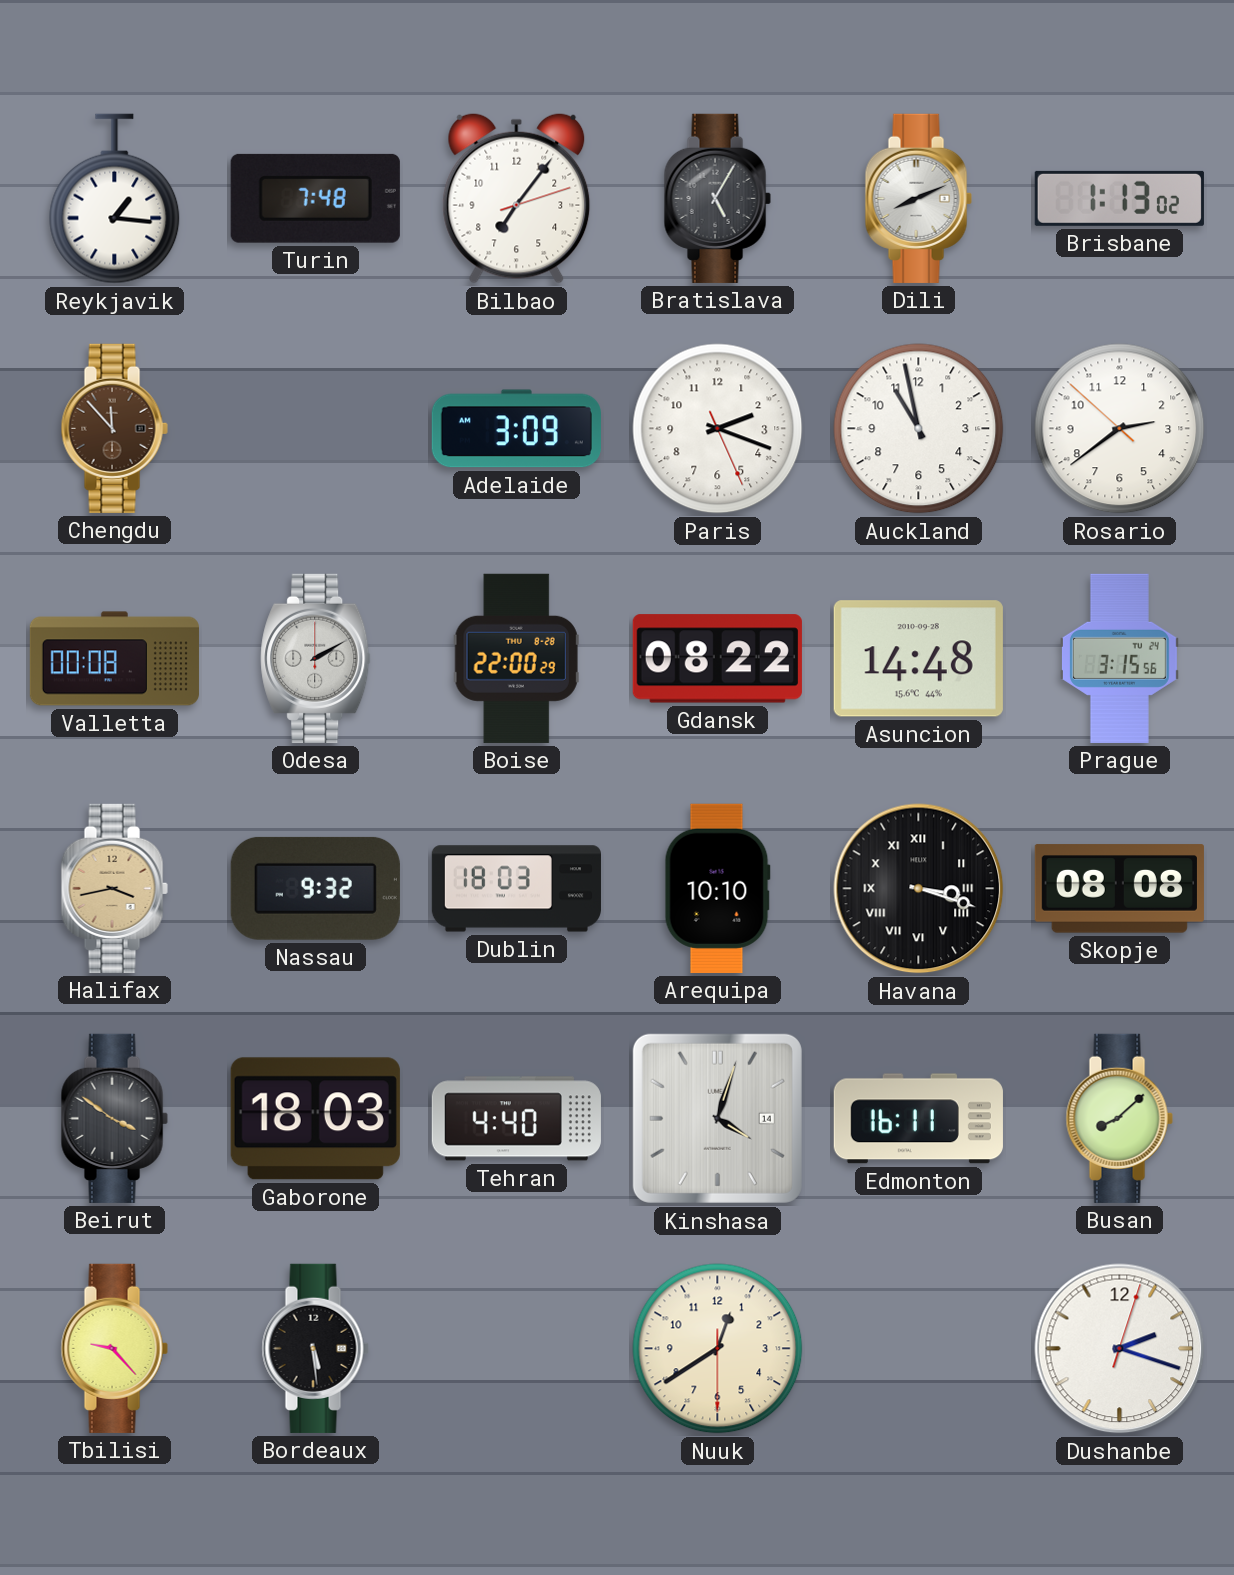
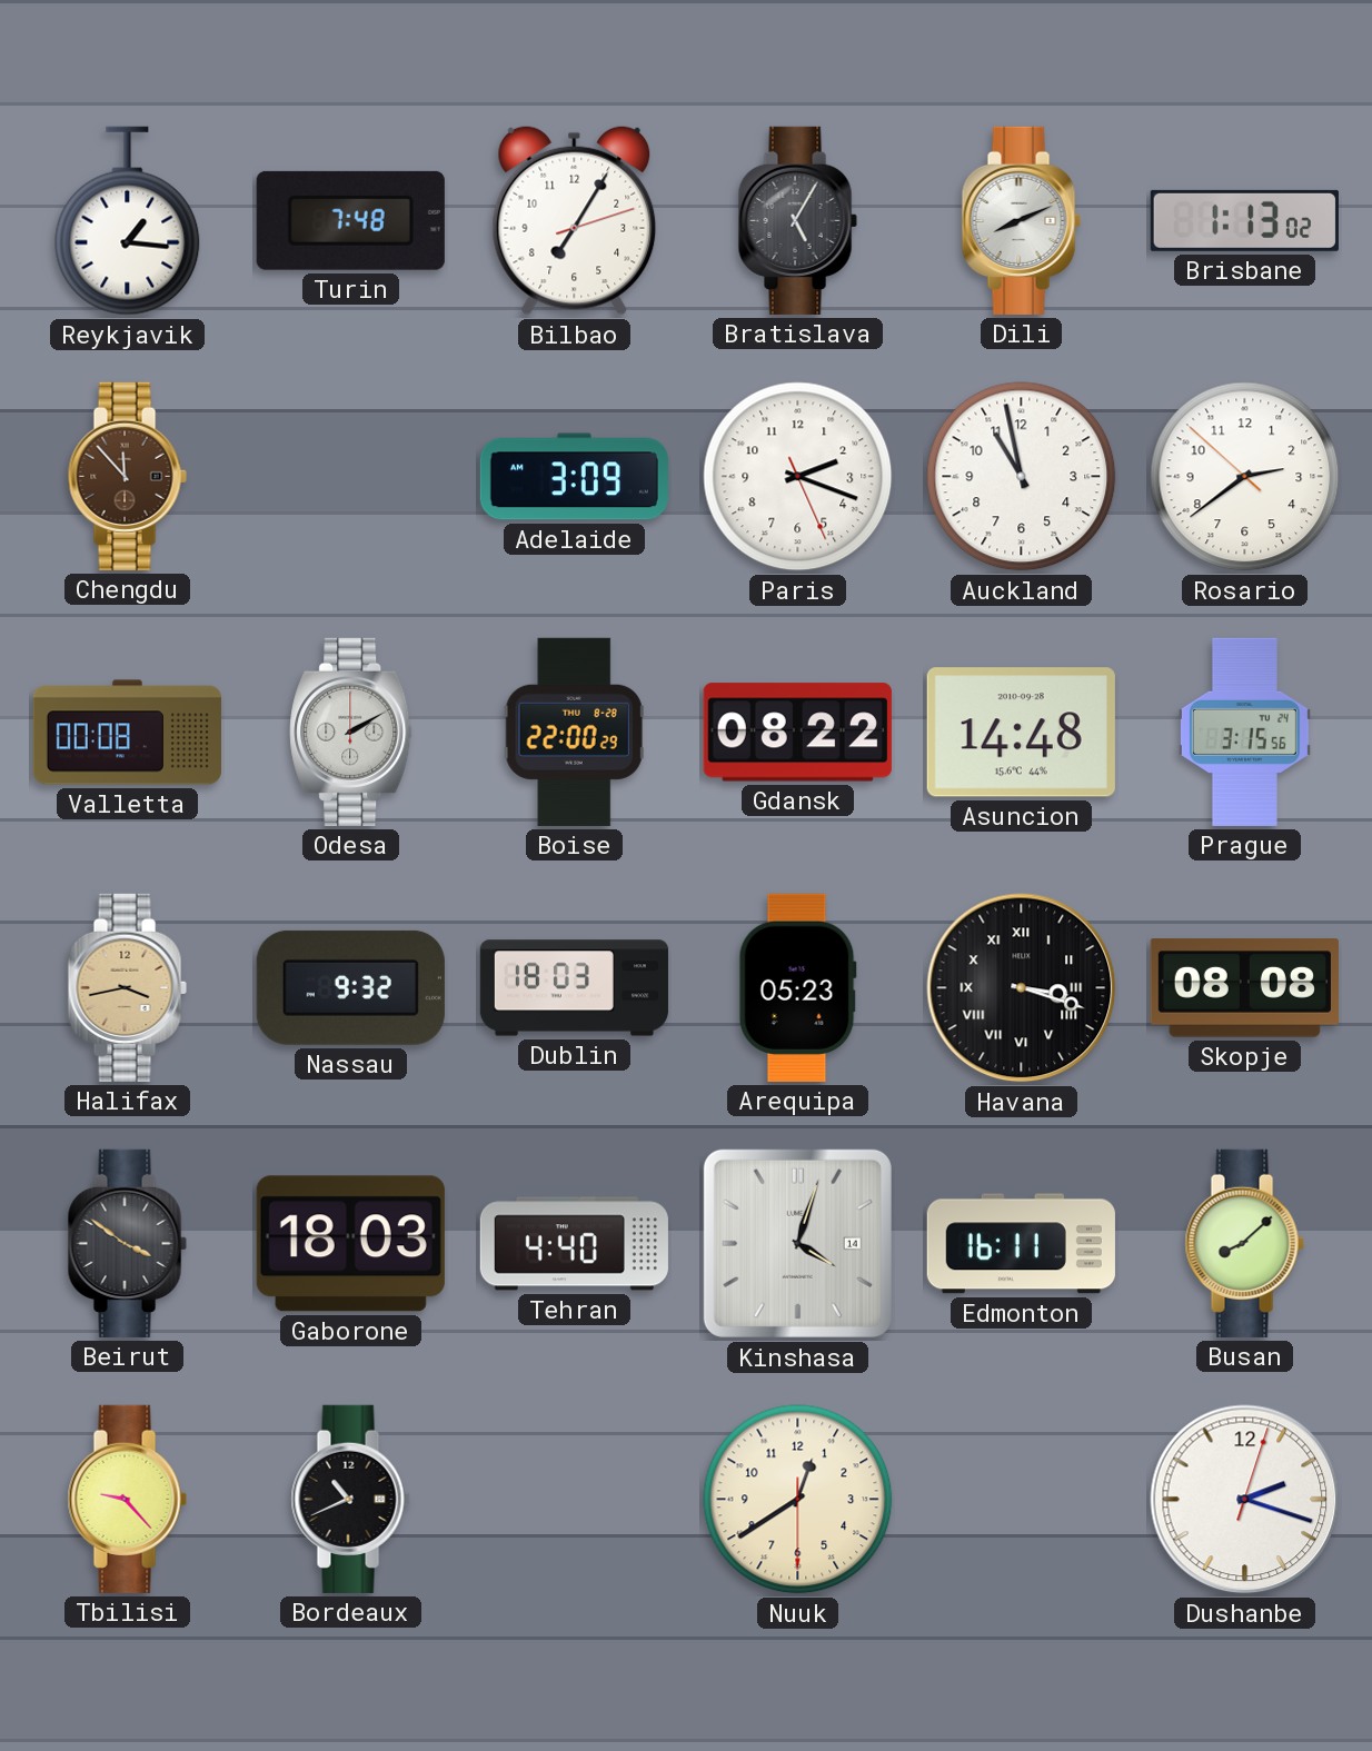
Bilbao: 7:06 -> 7:05
Arequipa: 10:10 -> 05:23
Bordeaux: 5:29 -> 10:41
